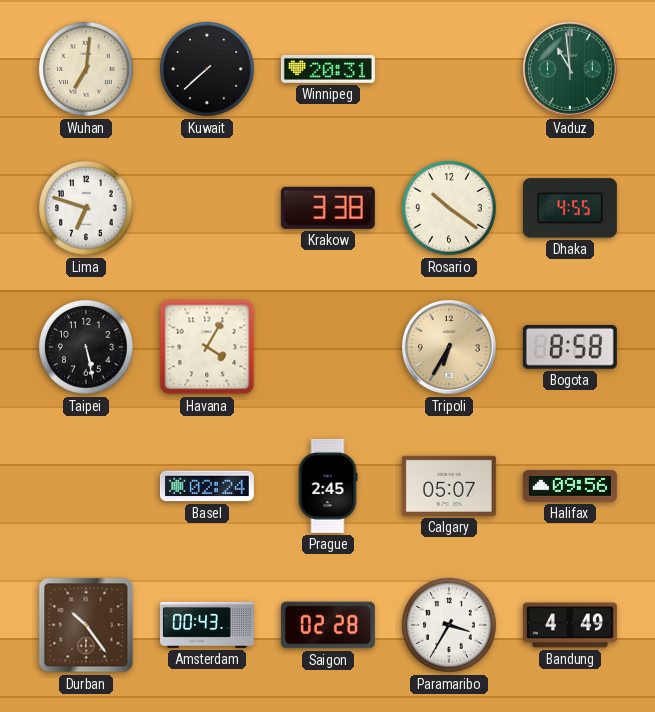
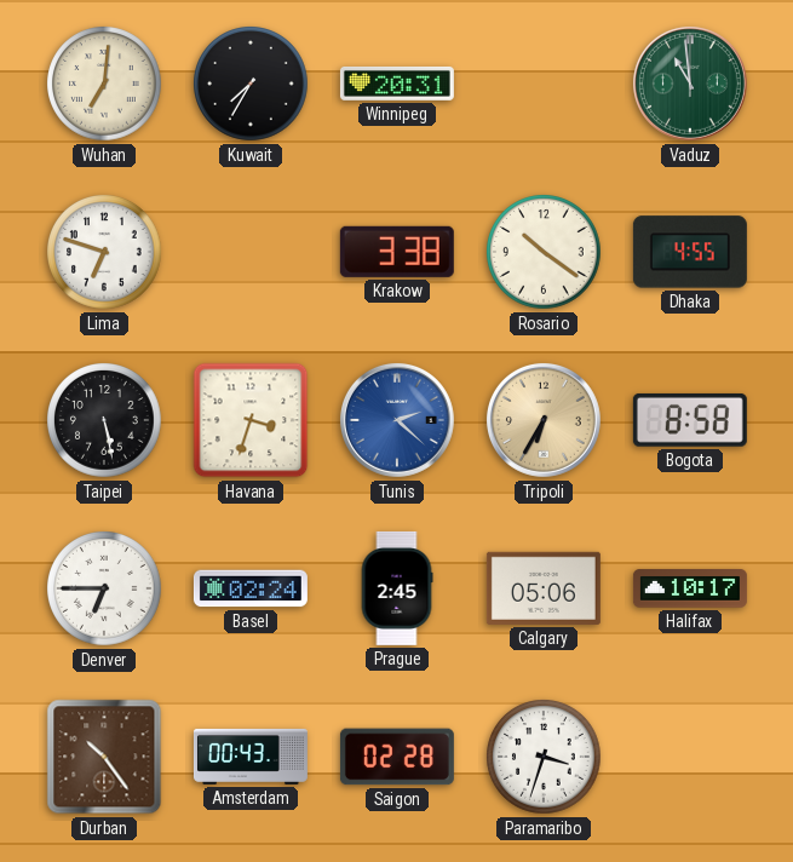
Kuwait: 7:38 -> 7:35
Havana: 4:05 -> 3:33
Tunis: none -> 2:22
Denver: none -> 6:45
Calgary: 05:07 -> 05:06
Halifax: 09:56 -> 10:17
Paramaribo: 3:35 -> 3:33
Bandung: 4:49 -> none
